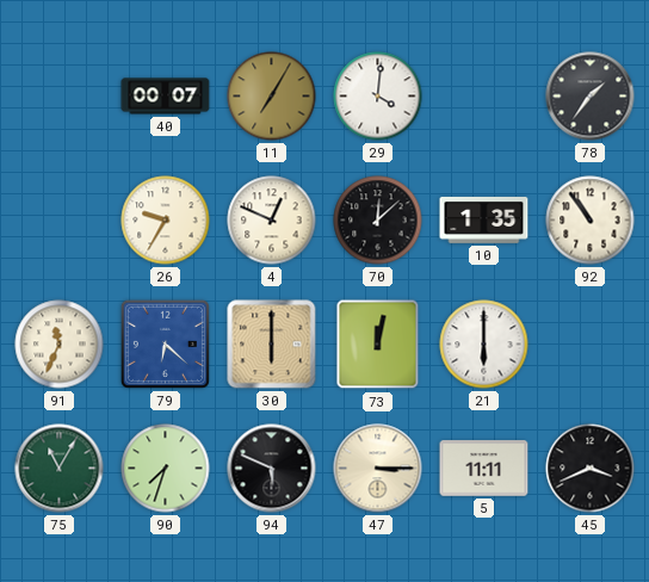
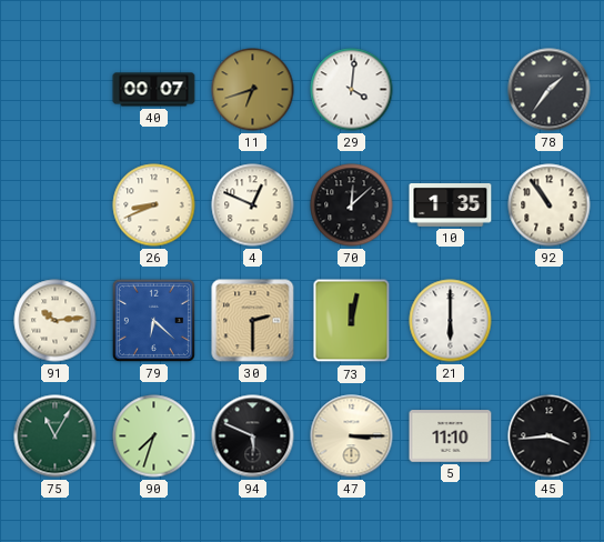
11: 7:05 -> 6:42
26: 9:35 -> 8:41
91: 11:34 -> 10:14
30: 6:00 -> 2:30
5: 11:11 -> 11:10
45: 3:41 -> 3:44
